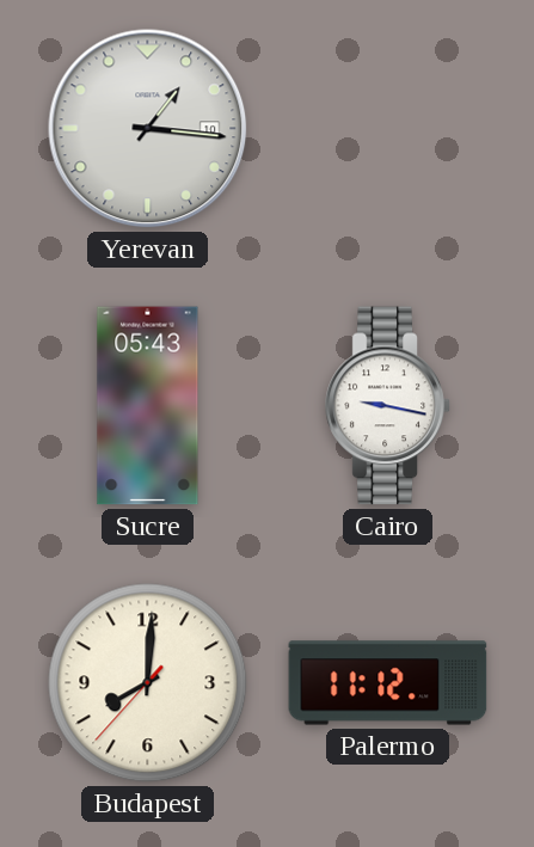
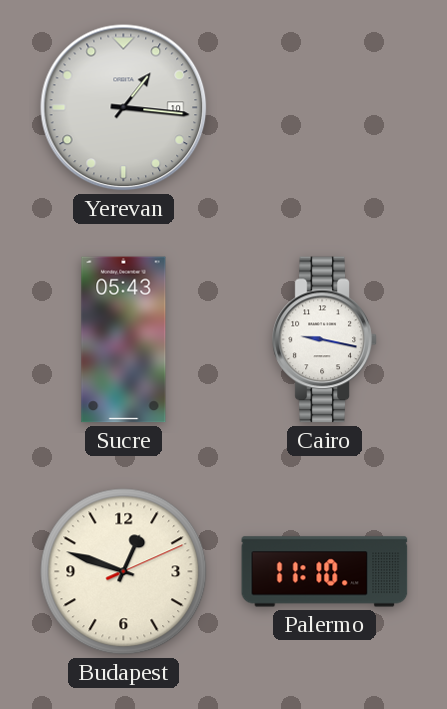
Budapest: 8:00 -> 12:48
Palermo: 11:12 -> 11:10
